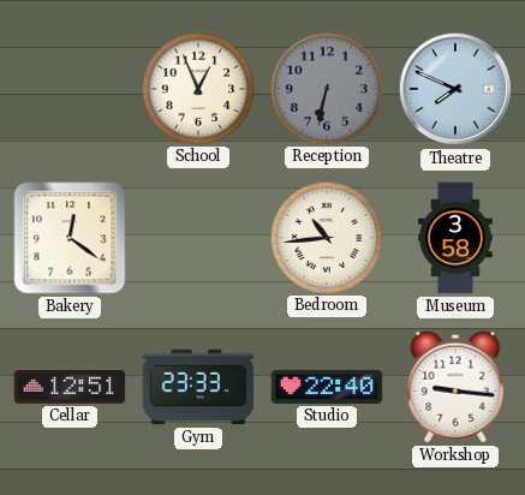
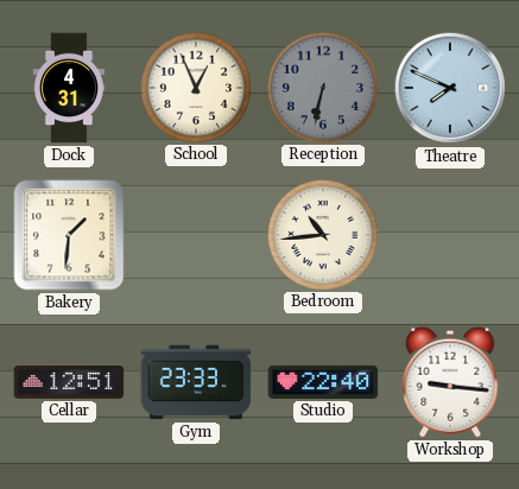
Dock: none -> 4:31
Bakery: 12:21 -> 1:31
Museum: 3:58 -> none
